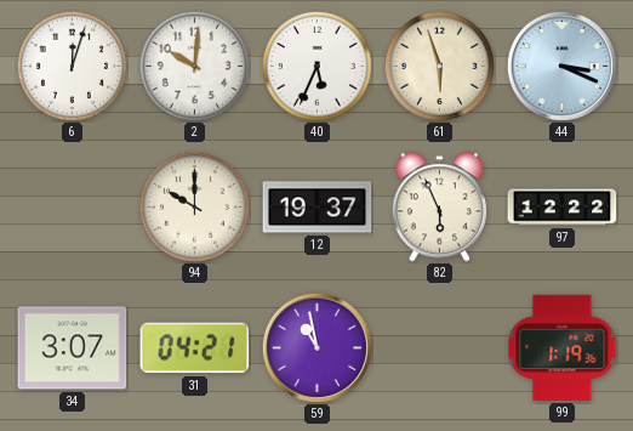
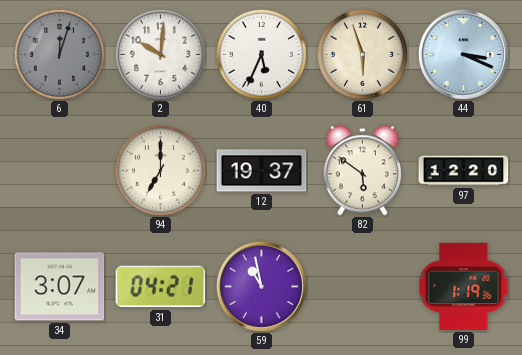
6 dial: white -> grey
94: 10:00 -> 7:00
82: 5:56 -> 5:51
97: 12:22 -> 12:20
